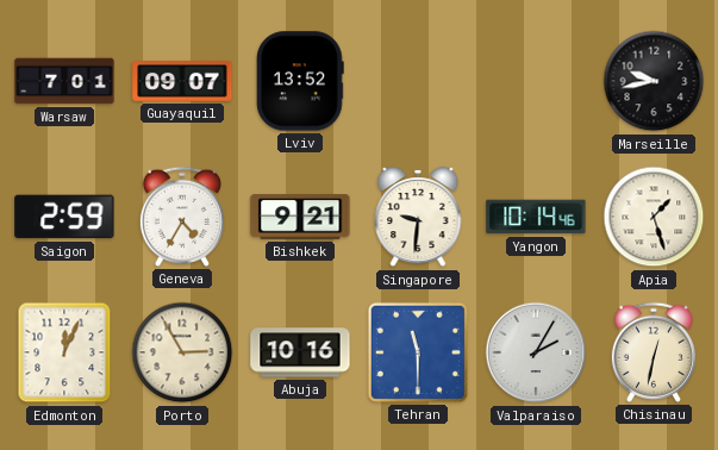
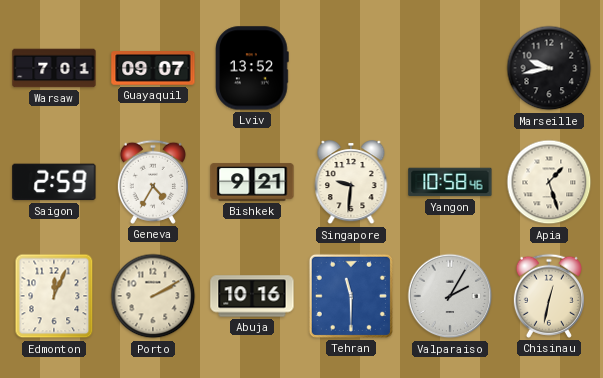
Yangon: 10:14 -> 10:58
Porto: 2:55 -> 2:10
